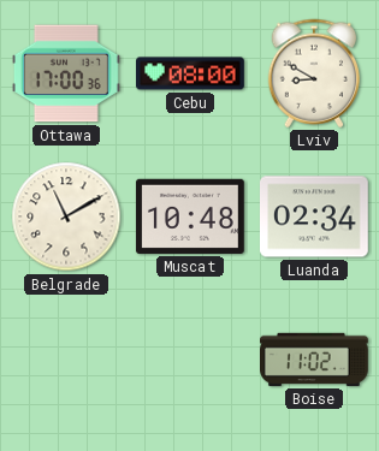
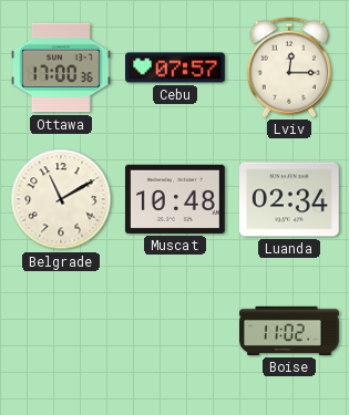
Cebu: 08:00 -> 07:57
Lviv: 8:50 -> 12:15
